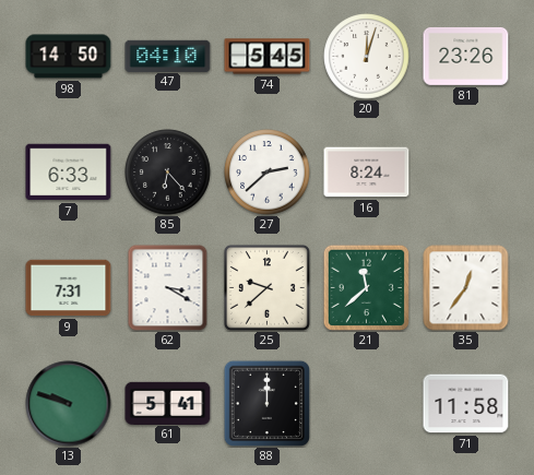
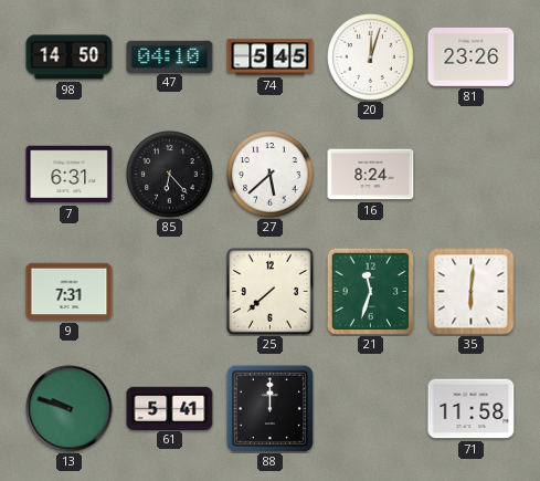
7: 6:33 -> 6:31
27: 2:38 -> 5:38
62: 3:20 -> none
25: 9:38 -> 7:38
21: 11:38 -> 11:33
35: 12:36 -> 6:01
